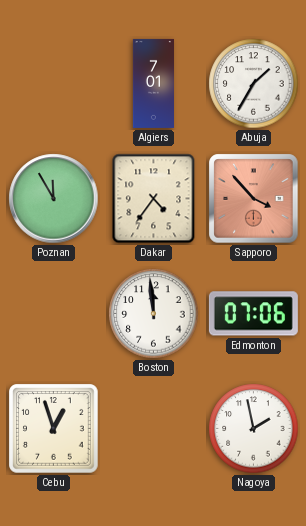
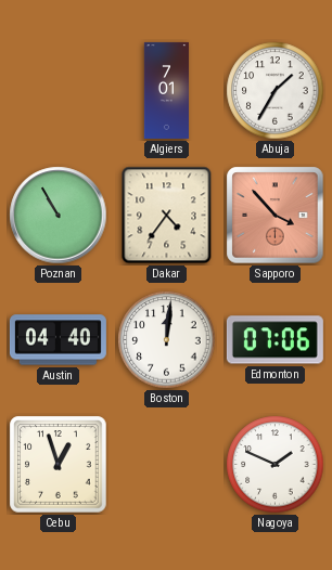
Poznan: 11:55 -> 10:55
Austin: none -> 04:40
Boston: 11:59 -> 12:01
Nagoya: 1:58 -> 1:49
